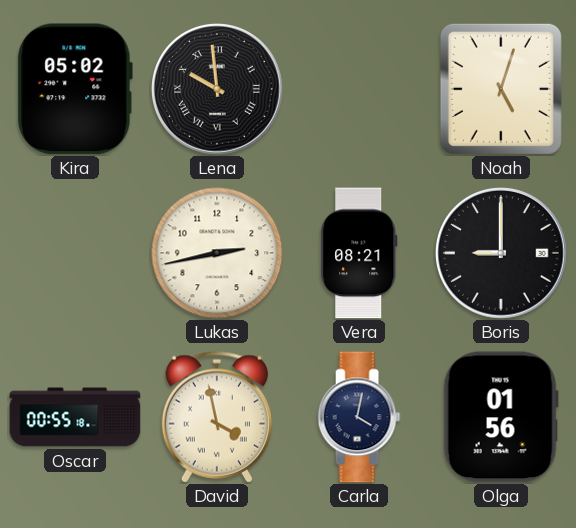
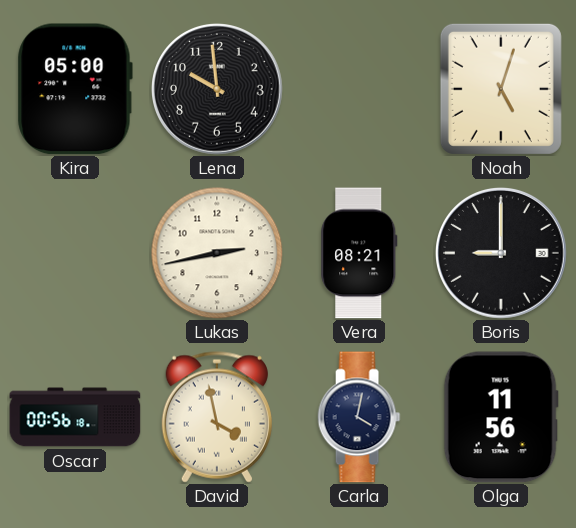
Kira: 05:02 -> 05:00
Lena numerals: Roman -> Arabic
Oscar: 00:55 -> 00:56
Olga: 01:56 -> 11:56
